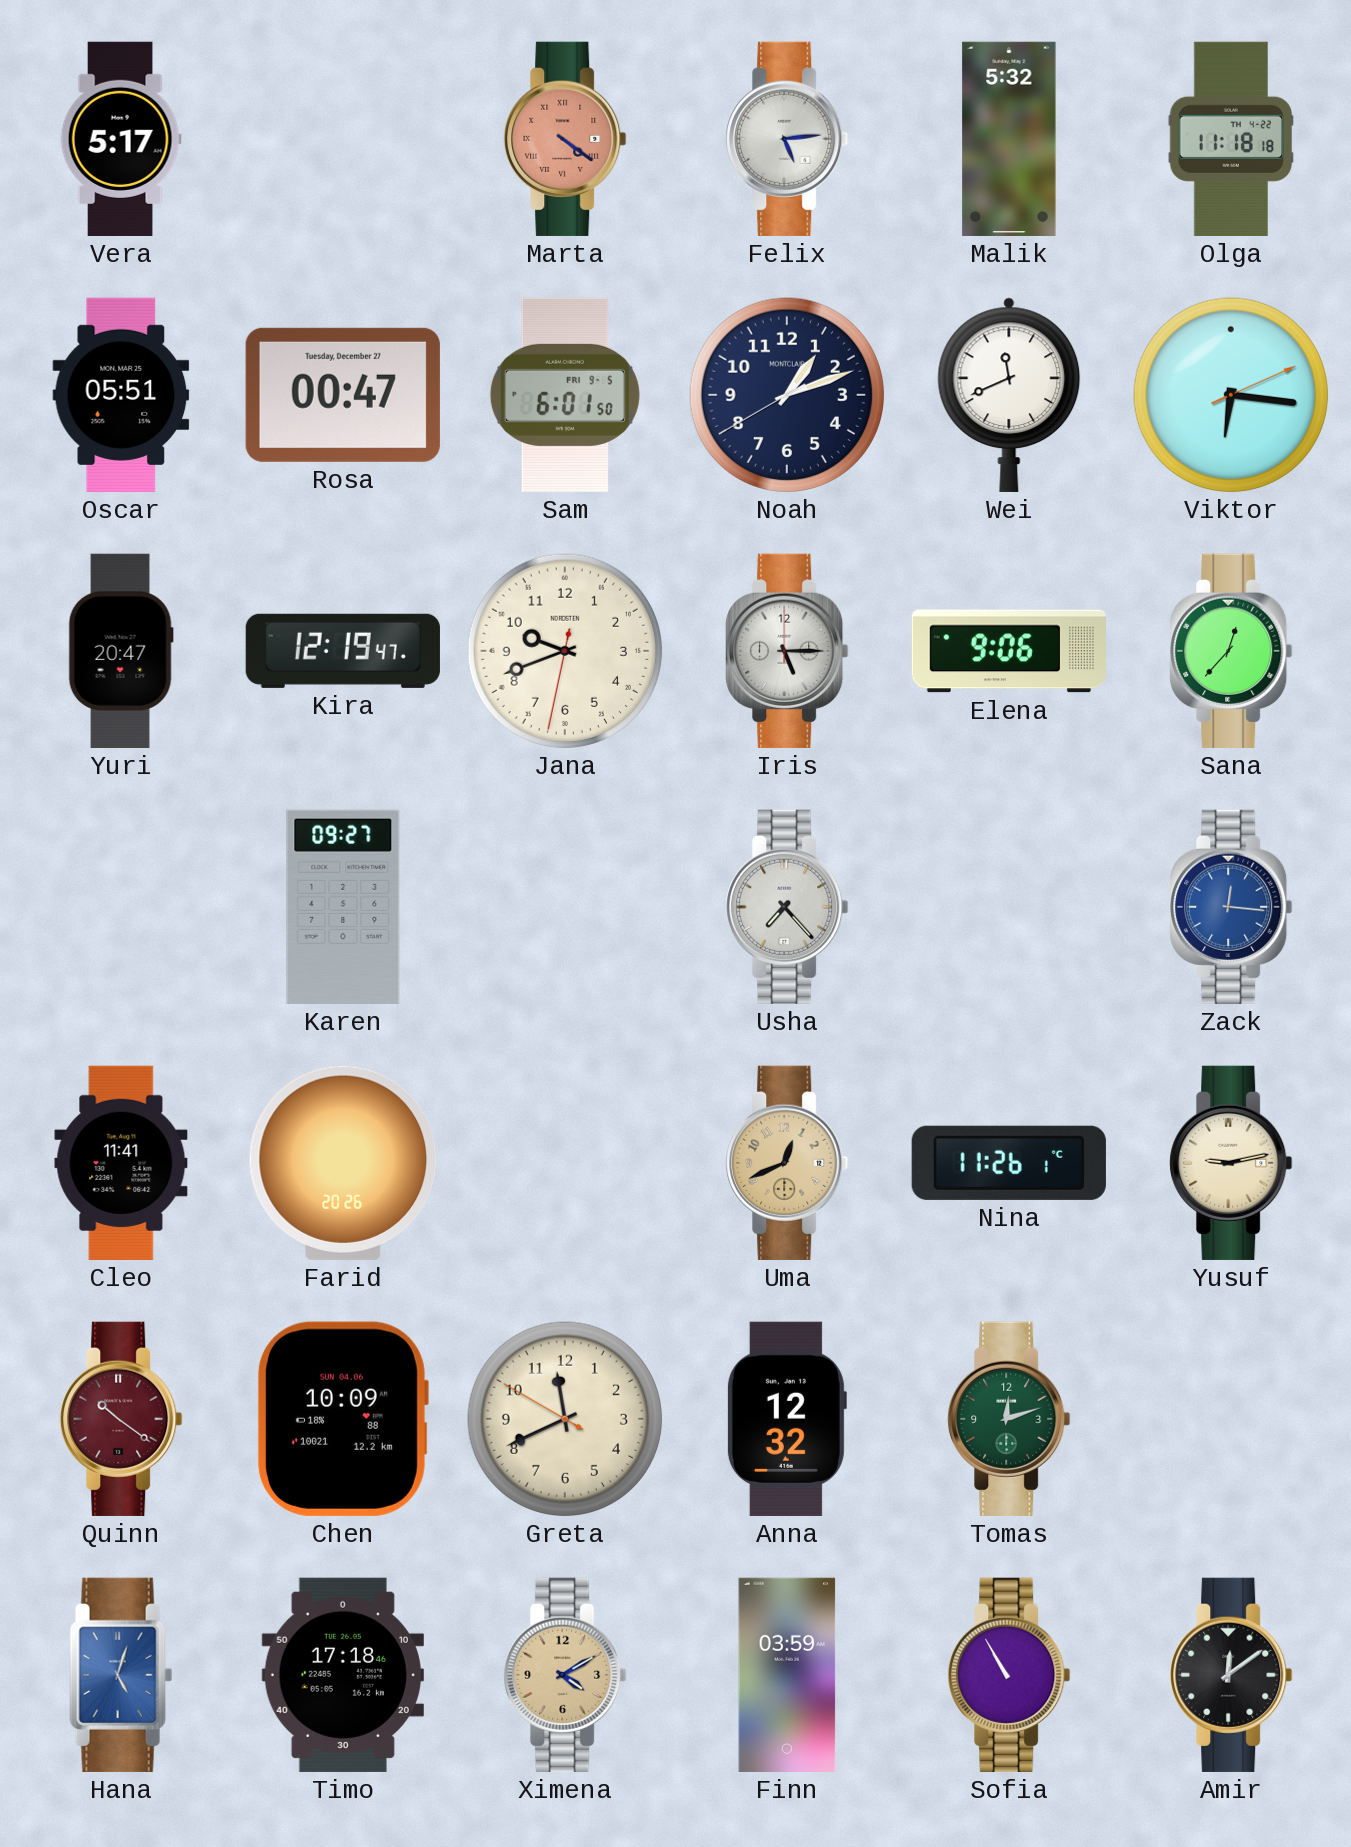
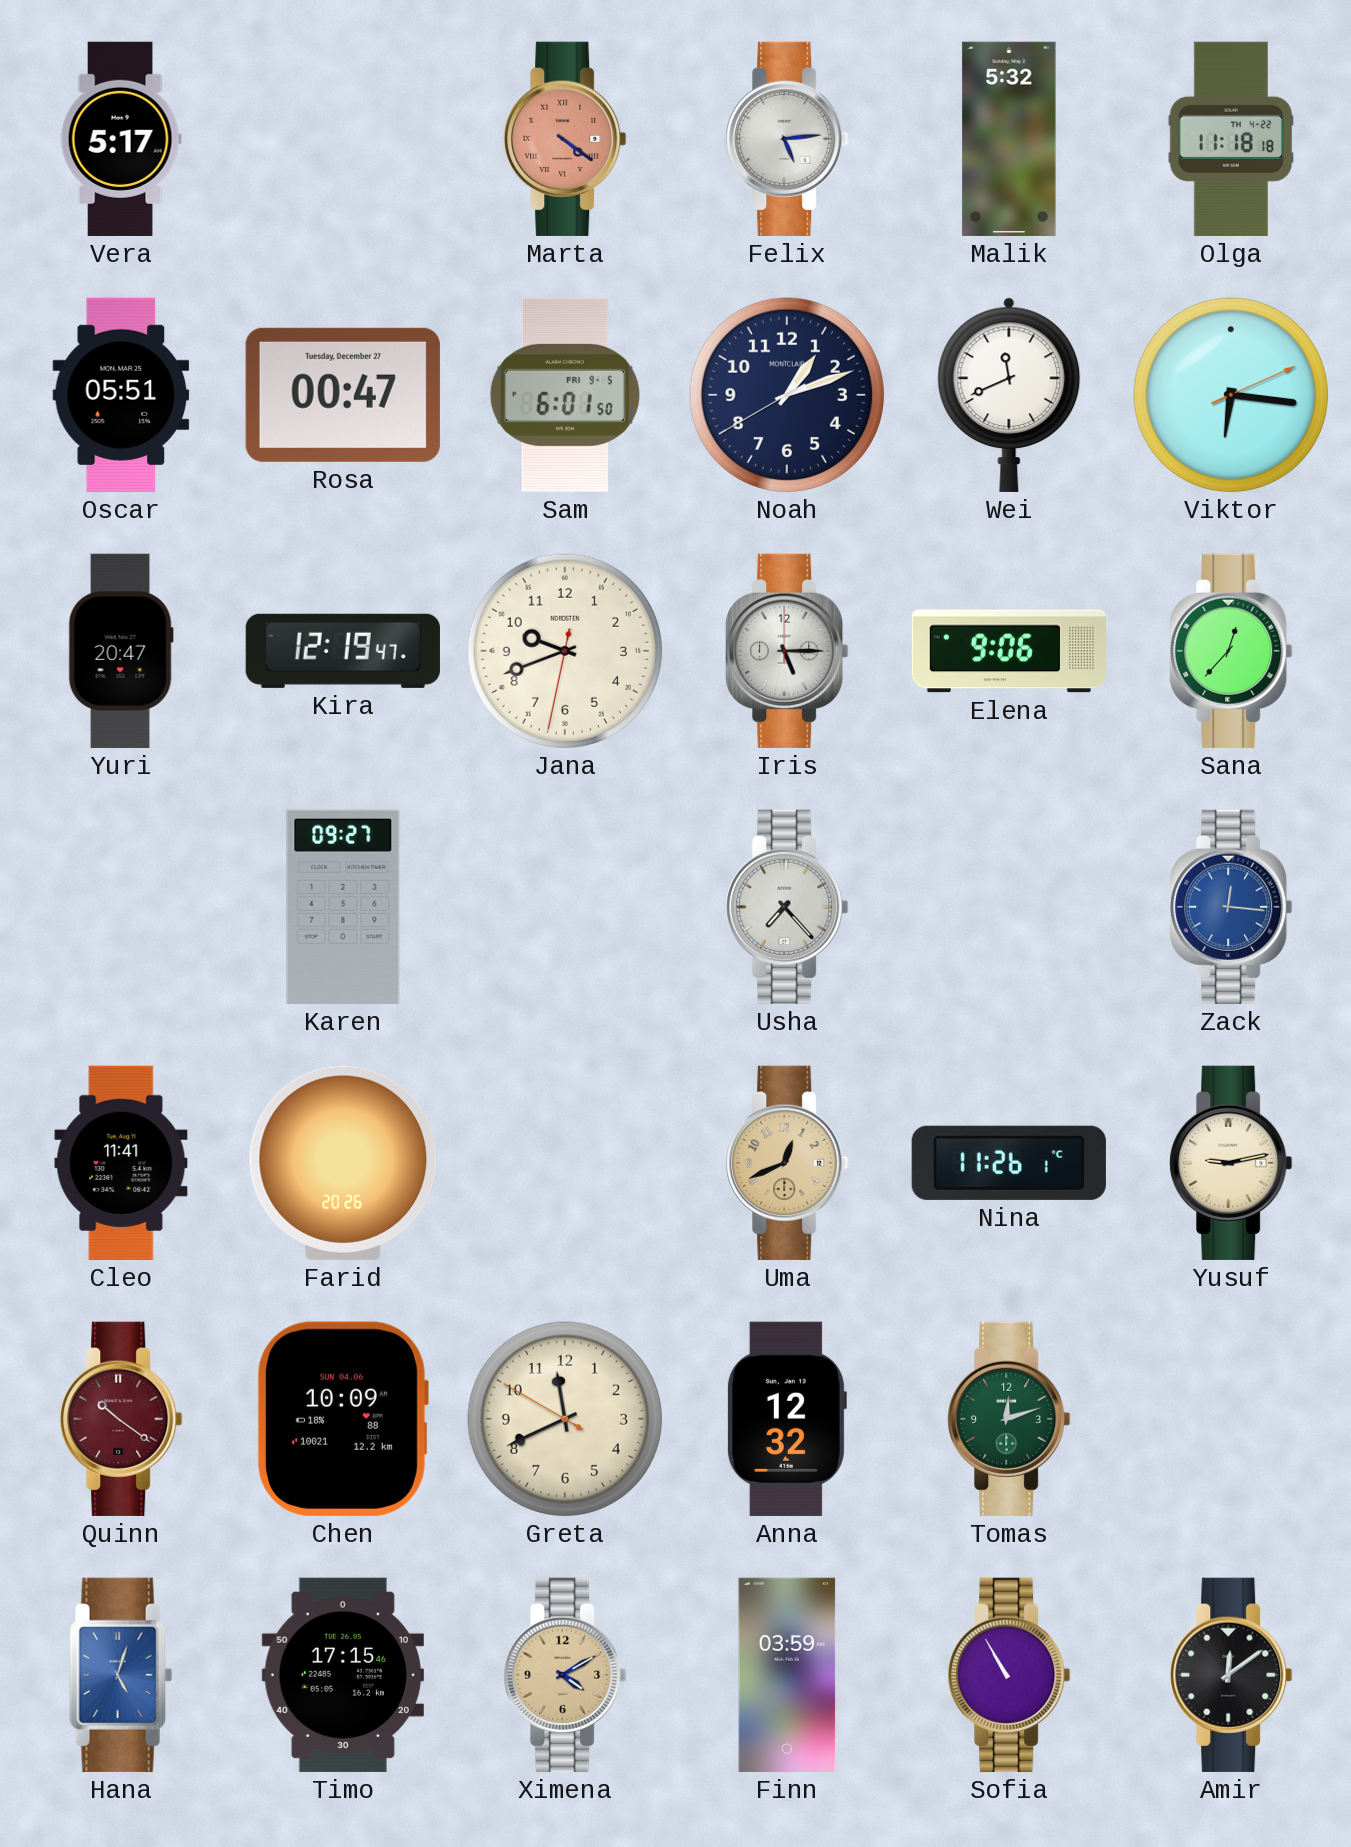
Timo: 17:18 -> 17:15
